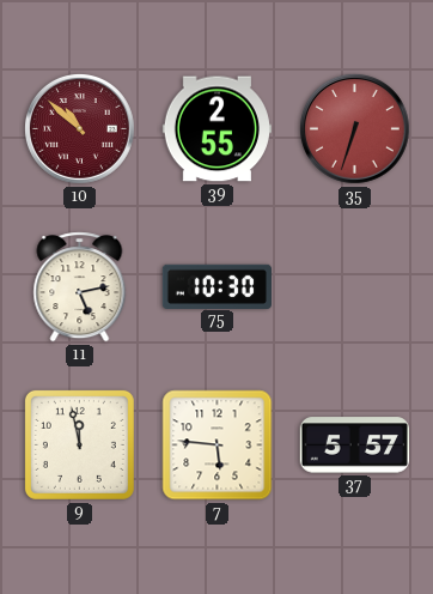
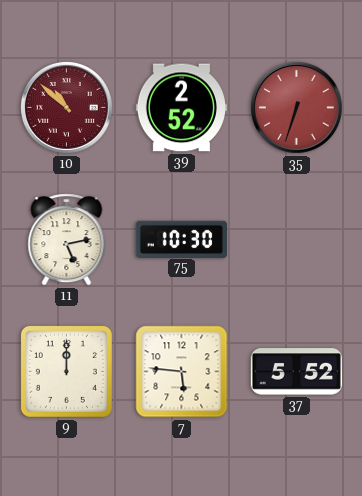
39: 2:55 -> 2:52
9: 11:58 -> 12:00
37: 5:57 -> 5:52
